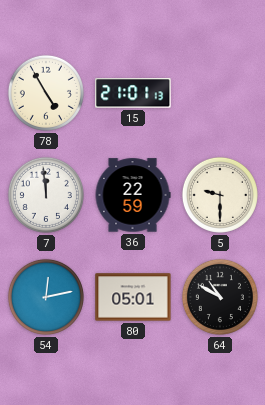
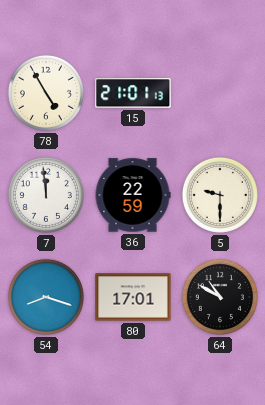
54: 12:13 -> 8:18
80: 05:01 -> 17:01
